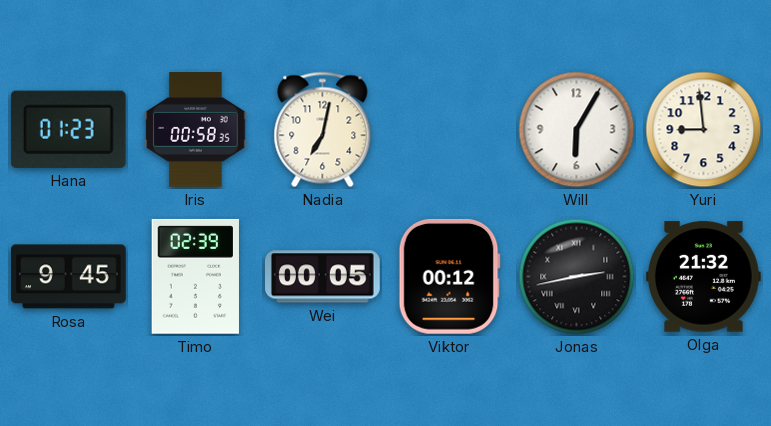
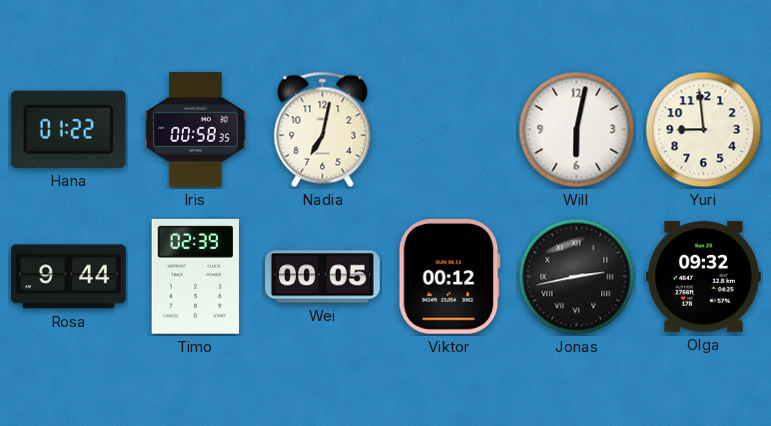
Hana: 01:23 -> 01:22
Will: 6:05 -> 6:02
Rosa: 9:45 -> 9:44
Olga: 21:32 -> 09:32
